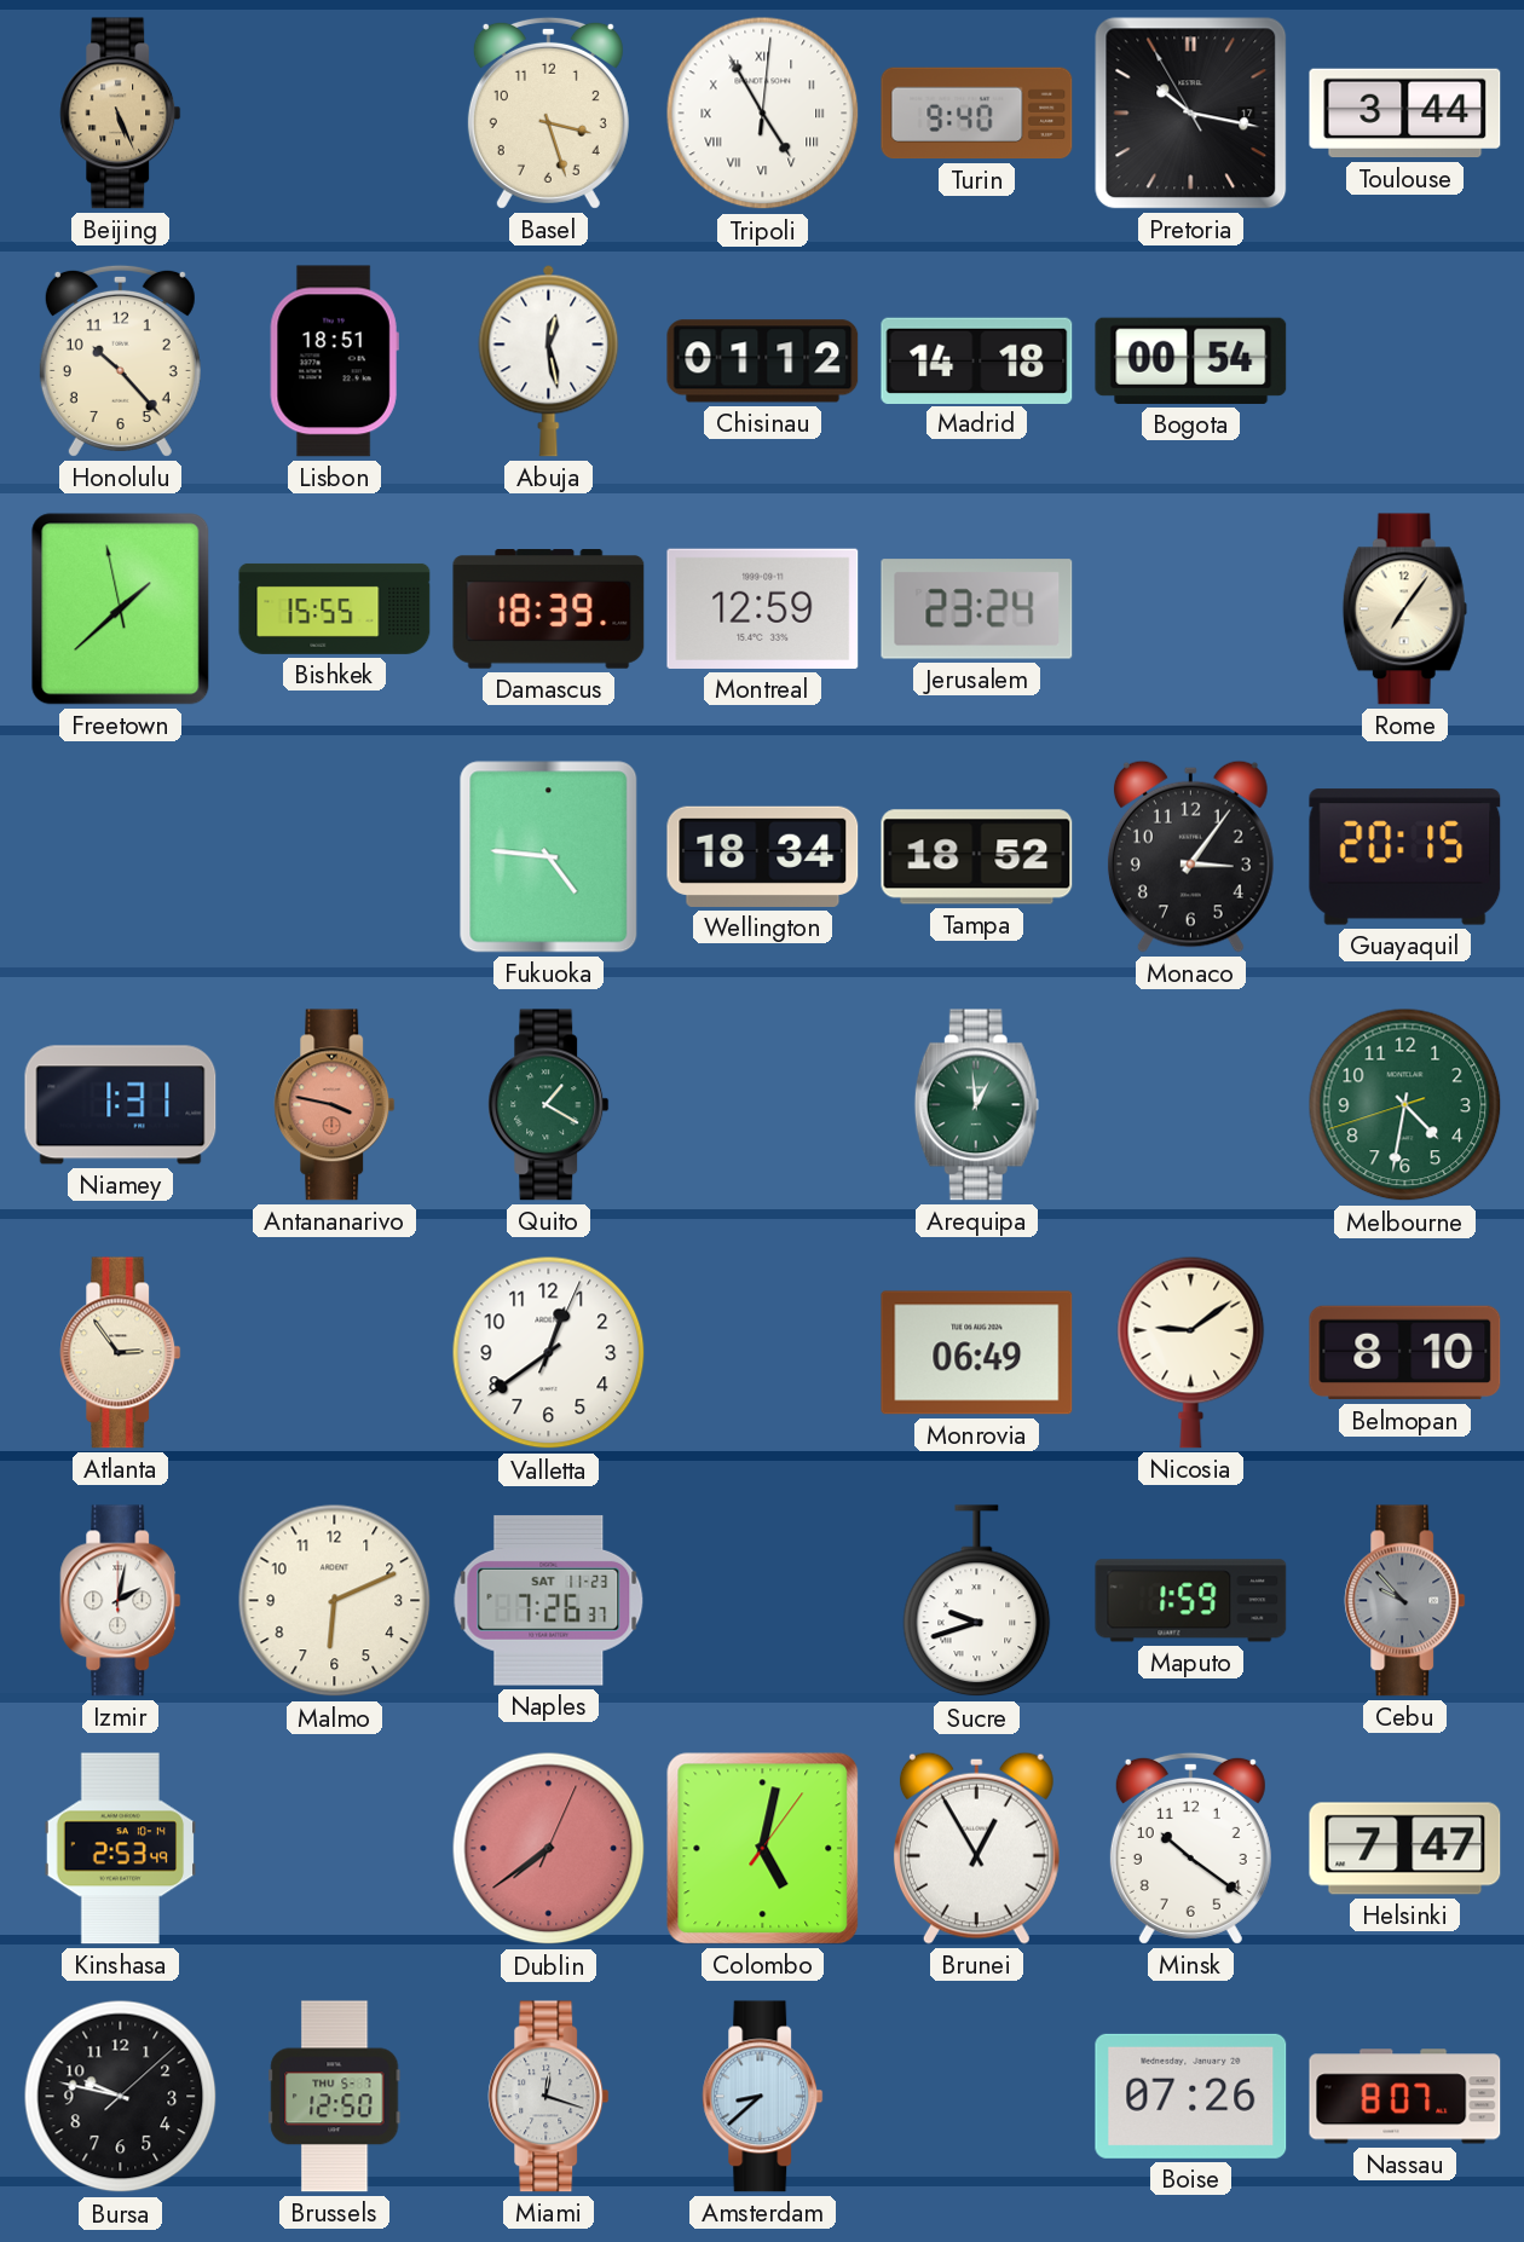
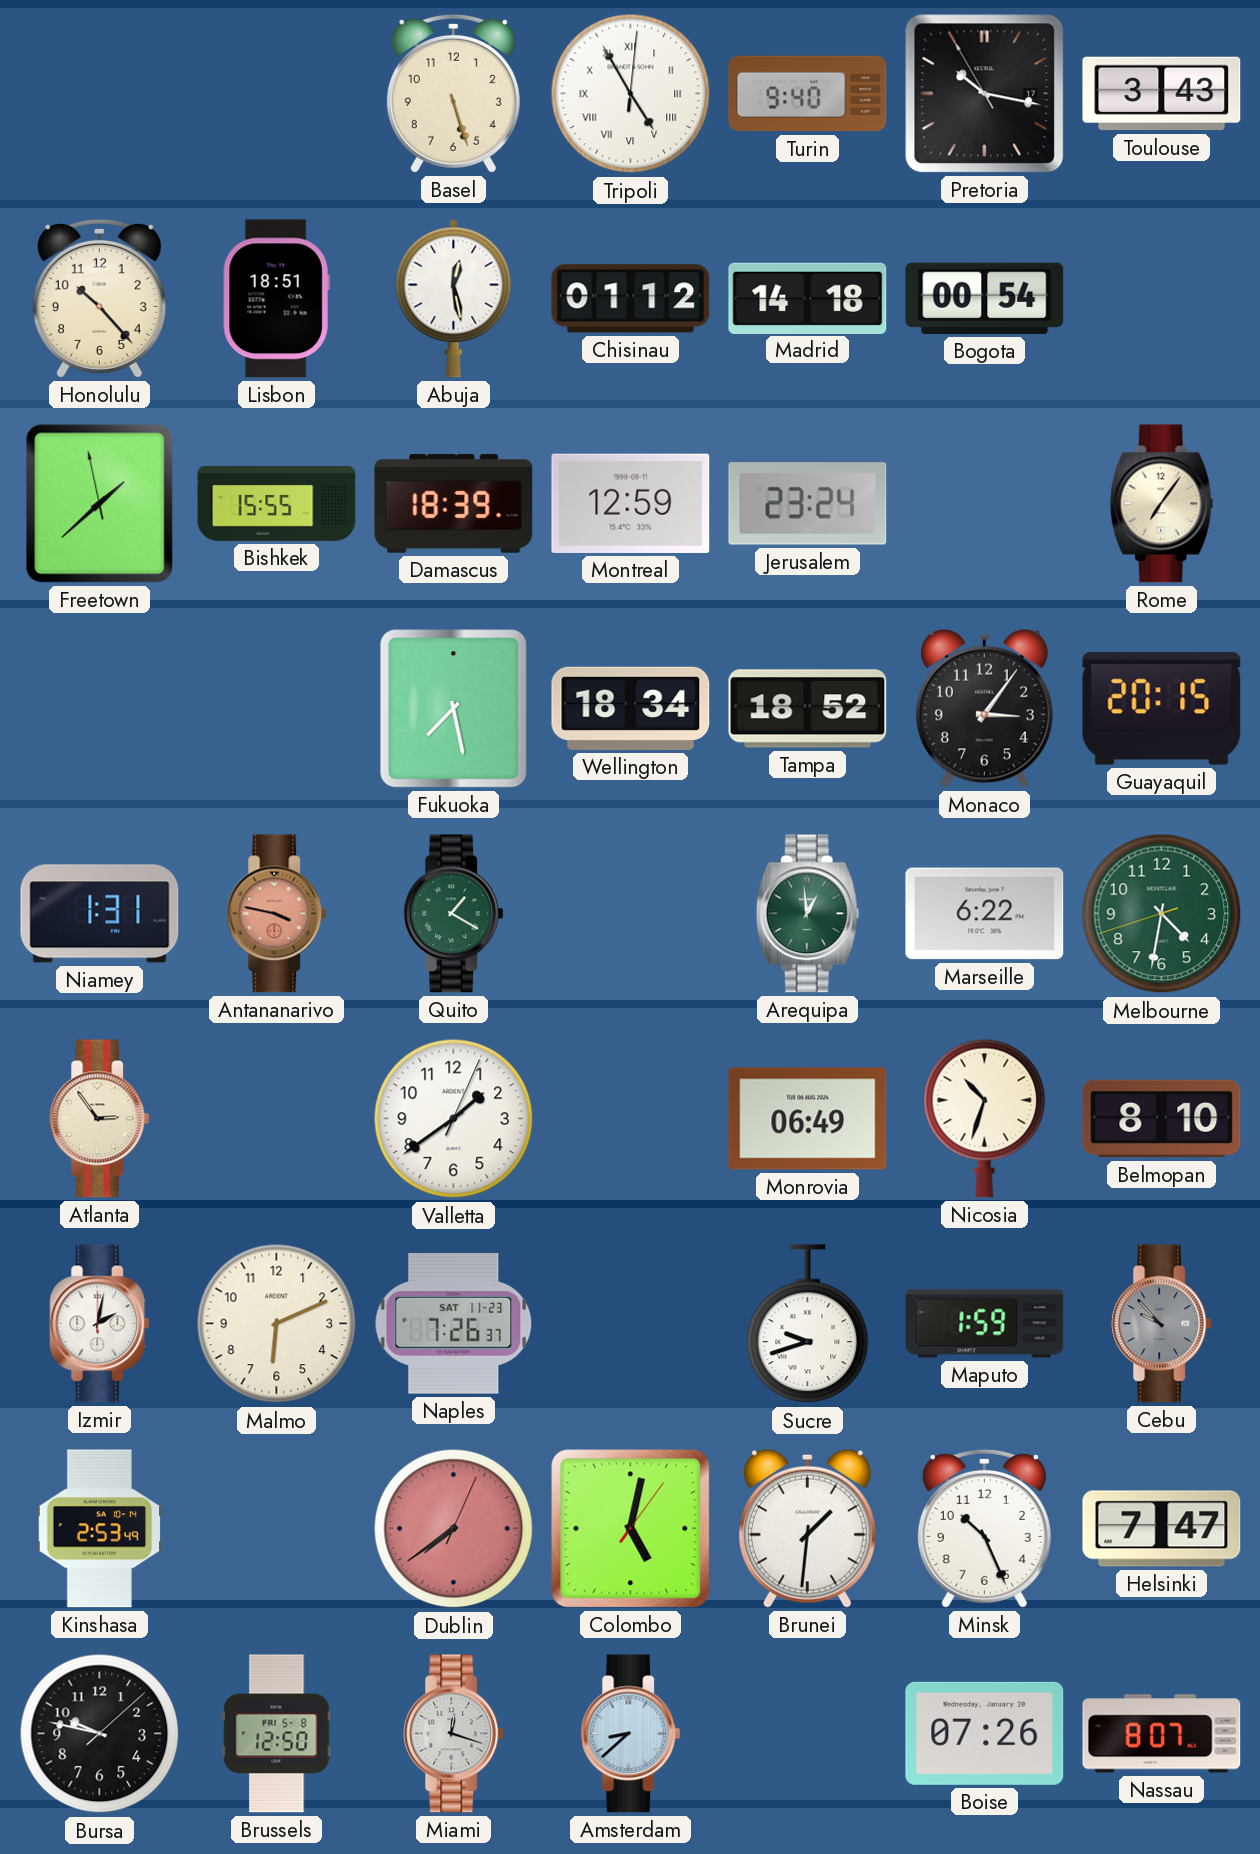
Beijing: 5:26 -> none
Basel: 3:27 -> 5:27
Toulouse: 3:44 -> 3:43
Fukuoka: 4:46 -> 7:28
Marseille: none -> 6:22
Valletta: 12:39 -> 1:39
Nicosia: 9:09 -> 10:33
Brunei: 12:55 -> 1:31
Minsk: 10:21 -> 10:26
Brussels date: THU 5-7 -> FRI 5-8
